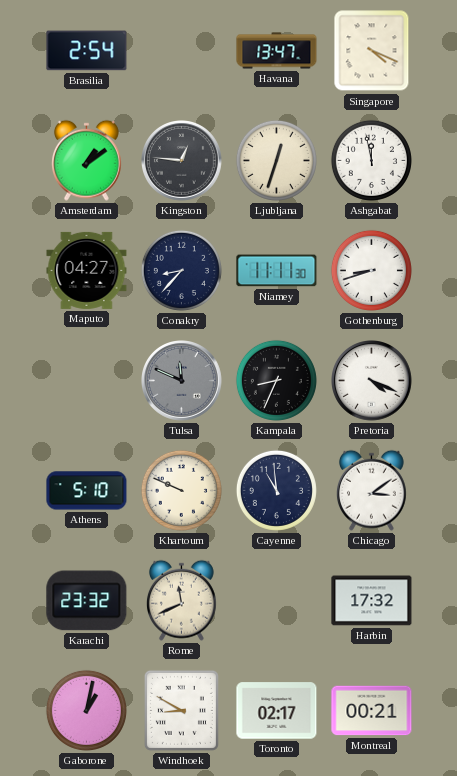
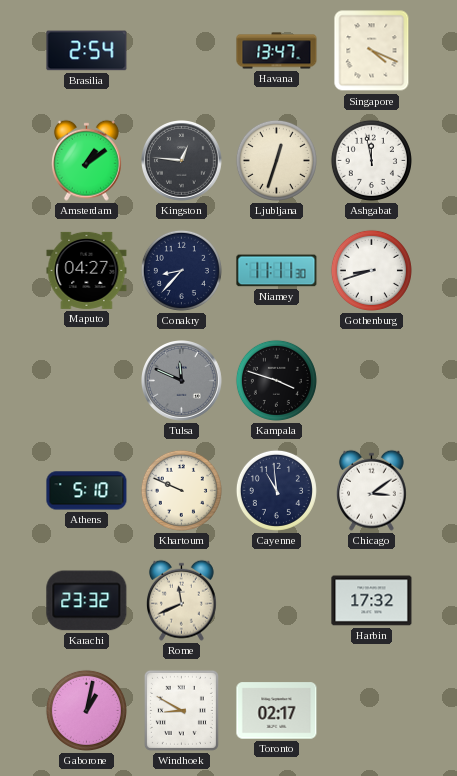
Kampala: 8:34 -> 3:48
Pretoria: 4:19 -> none
Montreal: 00:21 -> none
